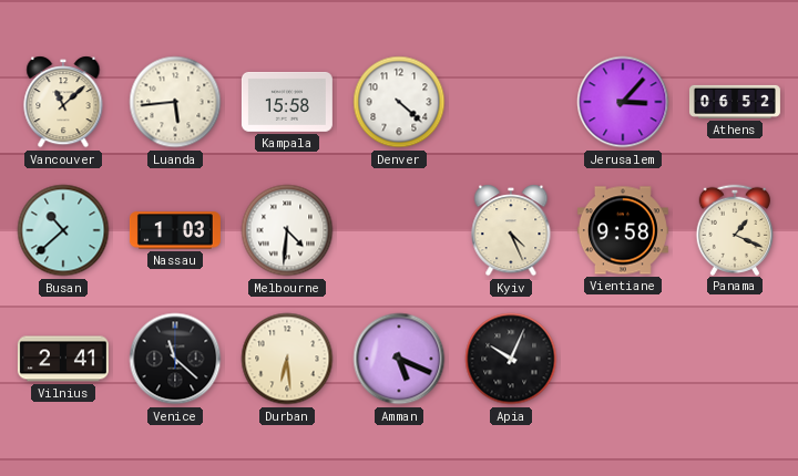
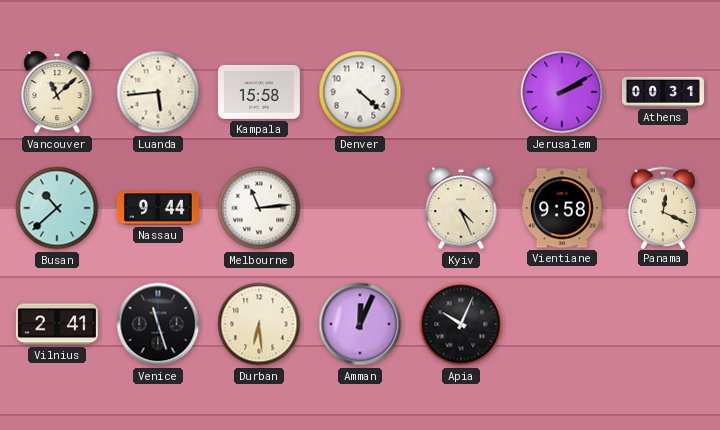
Jerusalem: 3:07 -> 2:10
Athens: 06:52 -> 00:31
Nassau: 1:03 -> 9:44
Melbourne: 4:31 -> 11:14
Panama: 1:19 -> 12:19
Venice: 11:22 -> 11:27
Amman: 5:19 -> 12:04
